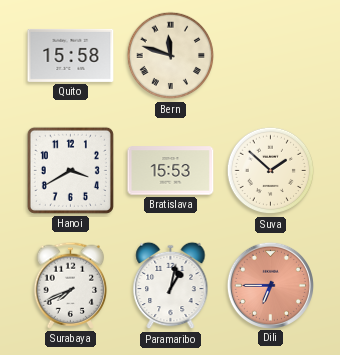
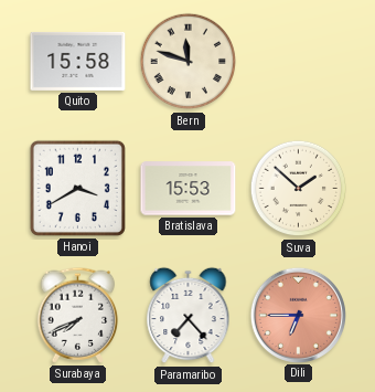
Paramaribo: 1:02 -> 7:23
